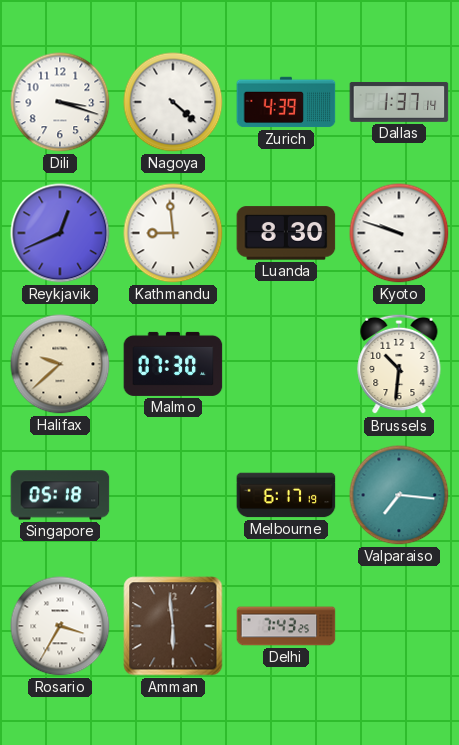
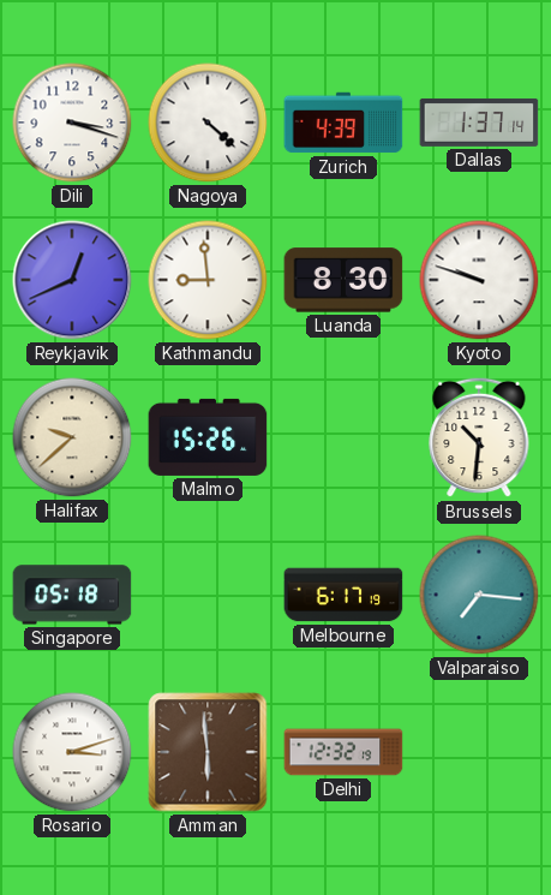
Malmo: 07:30 -> 15:26
Rosario: 3:35 -> 3:12
Delhi: 7:43 -> 12:32
